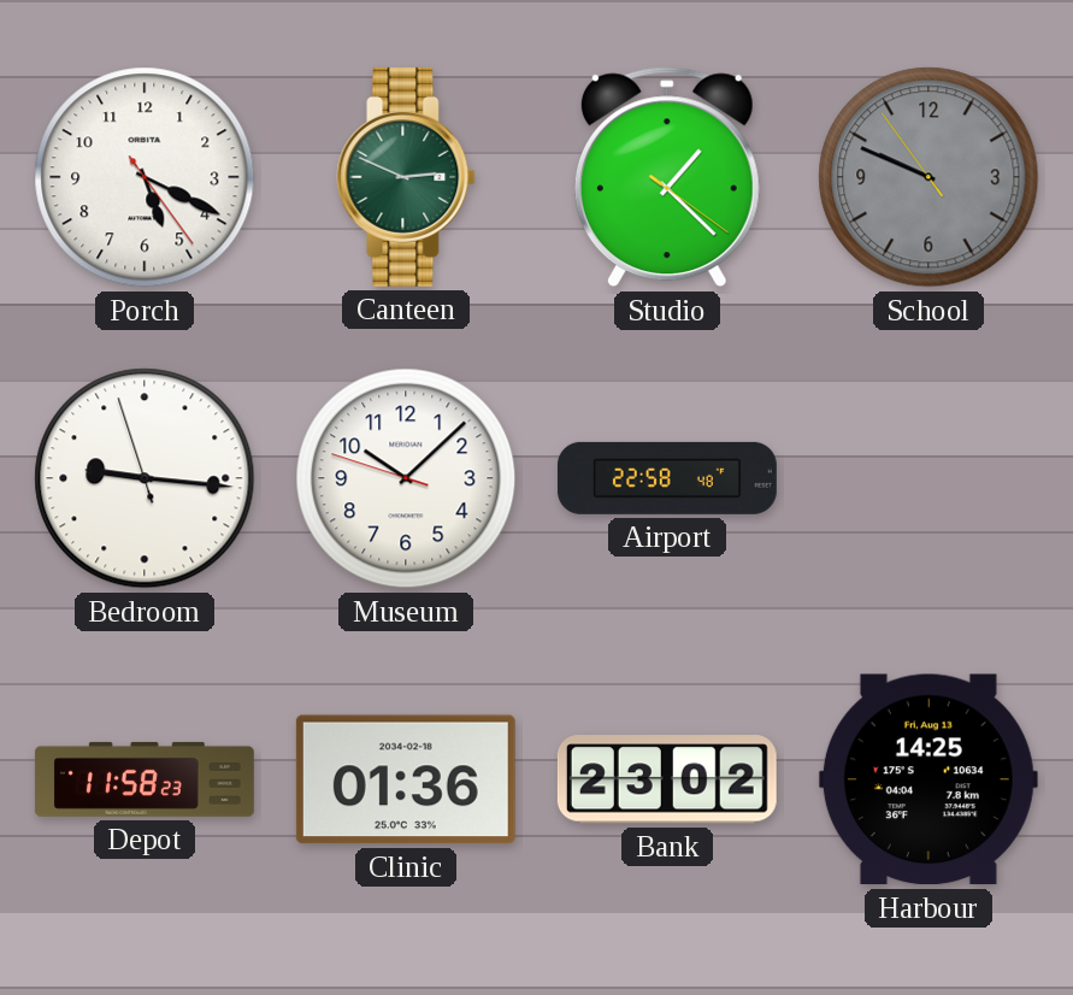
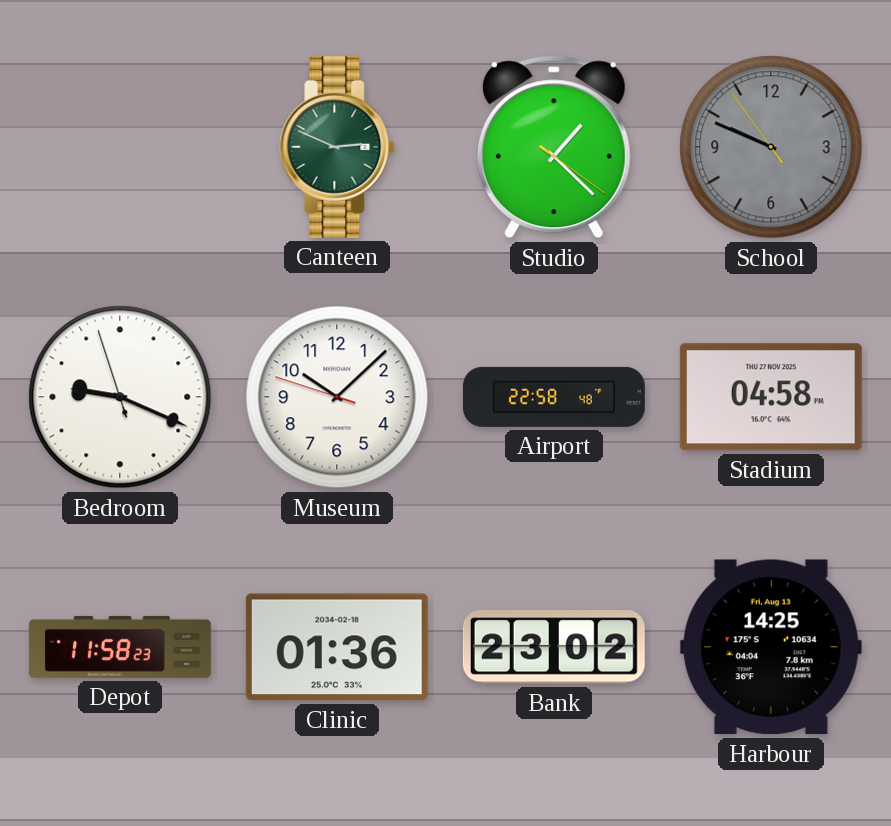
Porch: 5:19 -> none
Bedroom: 9:15 -> 9:18
Stadium: none -> 04:58
